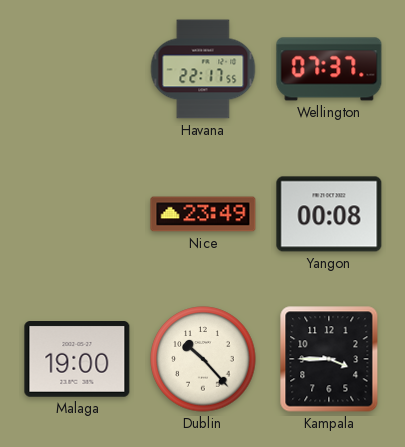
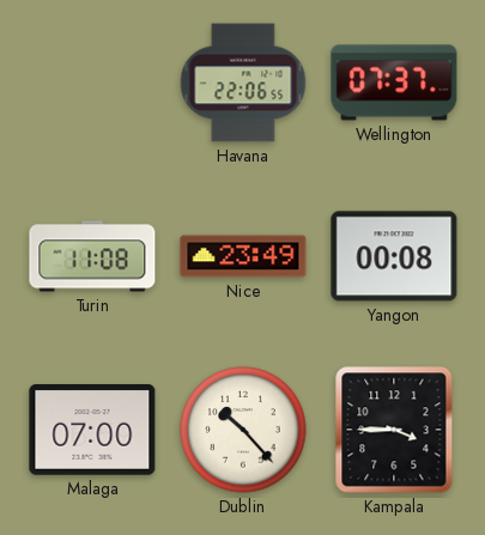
Havana: 22:17 -> 22:06
Turin: none -> 11:08
Malaga: 19:00 -> 07:00
